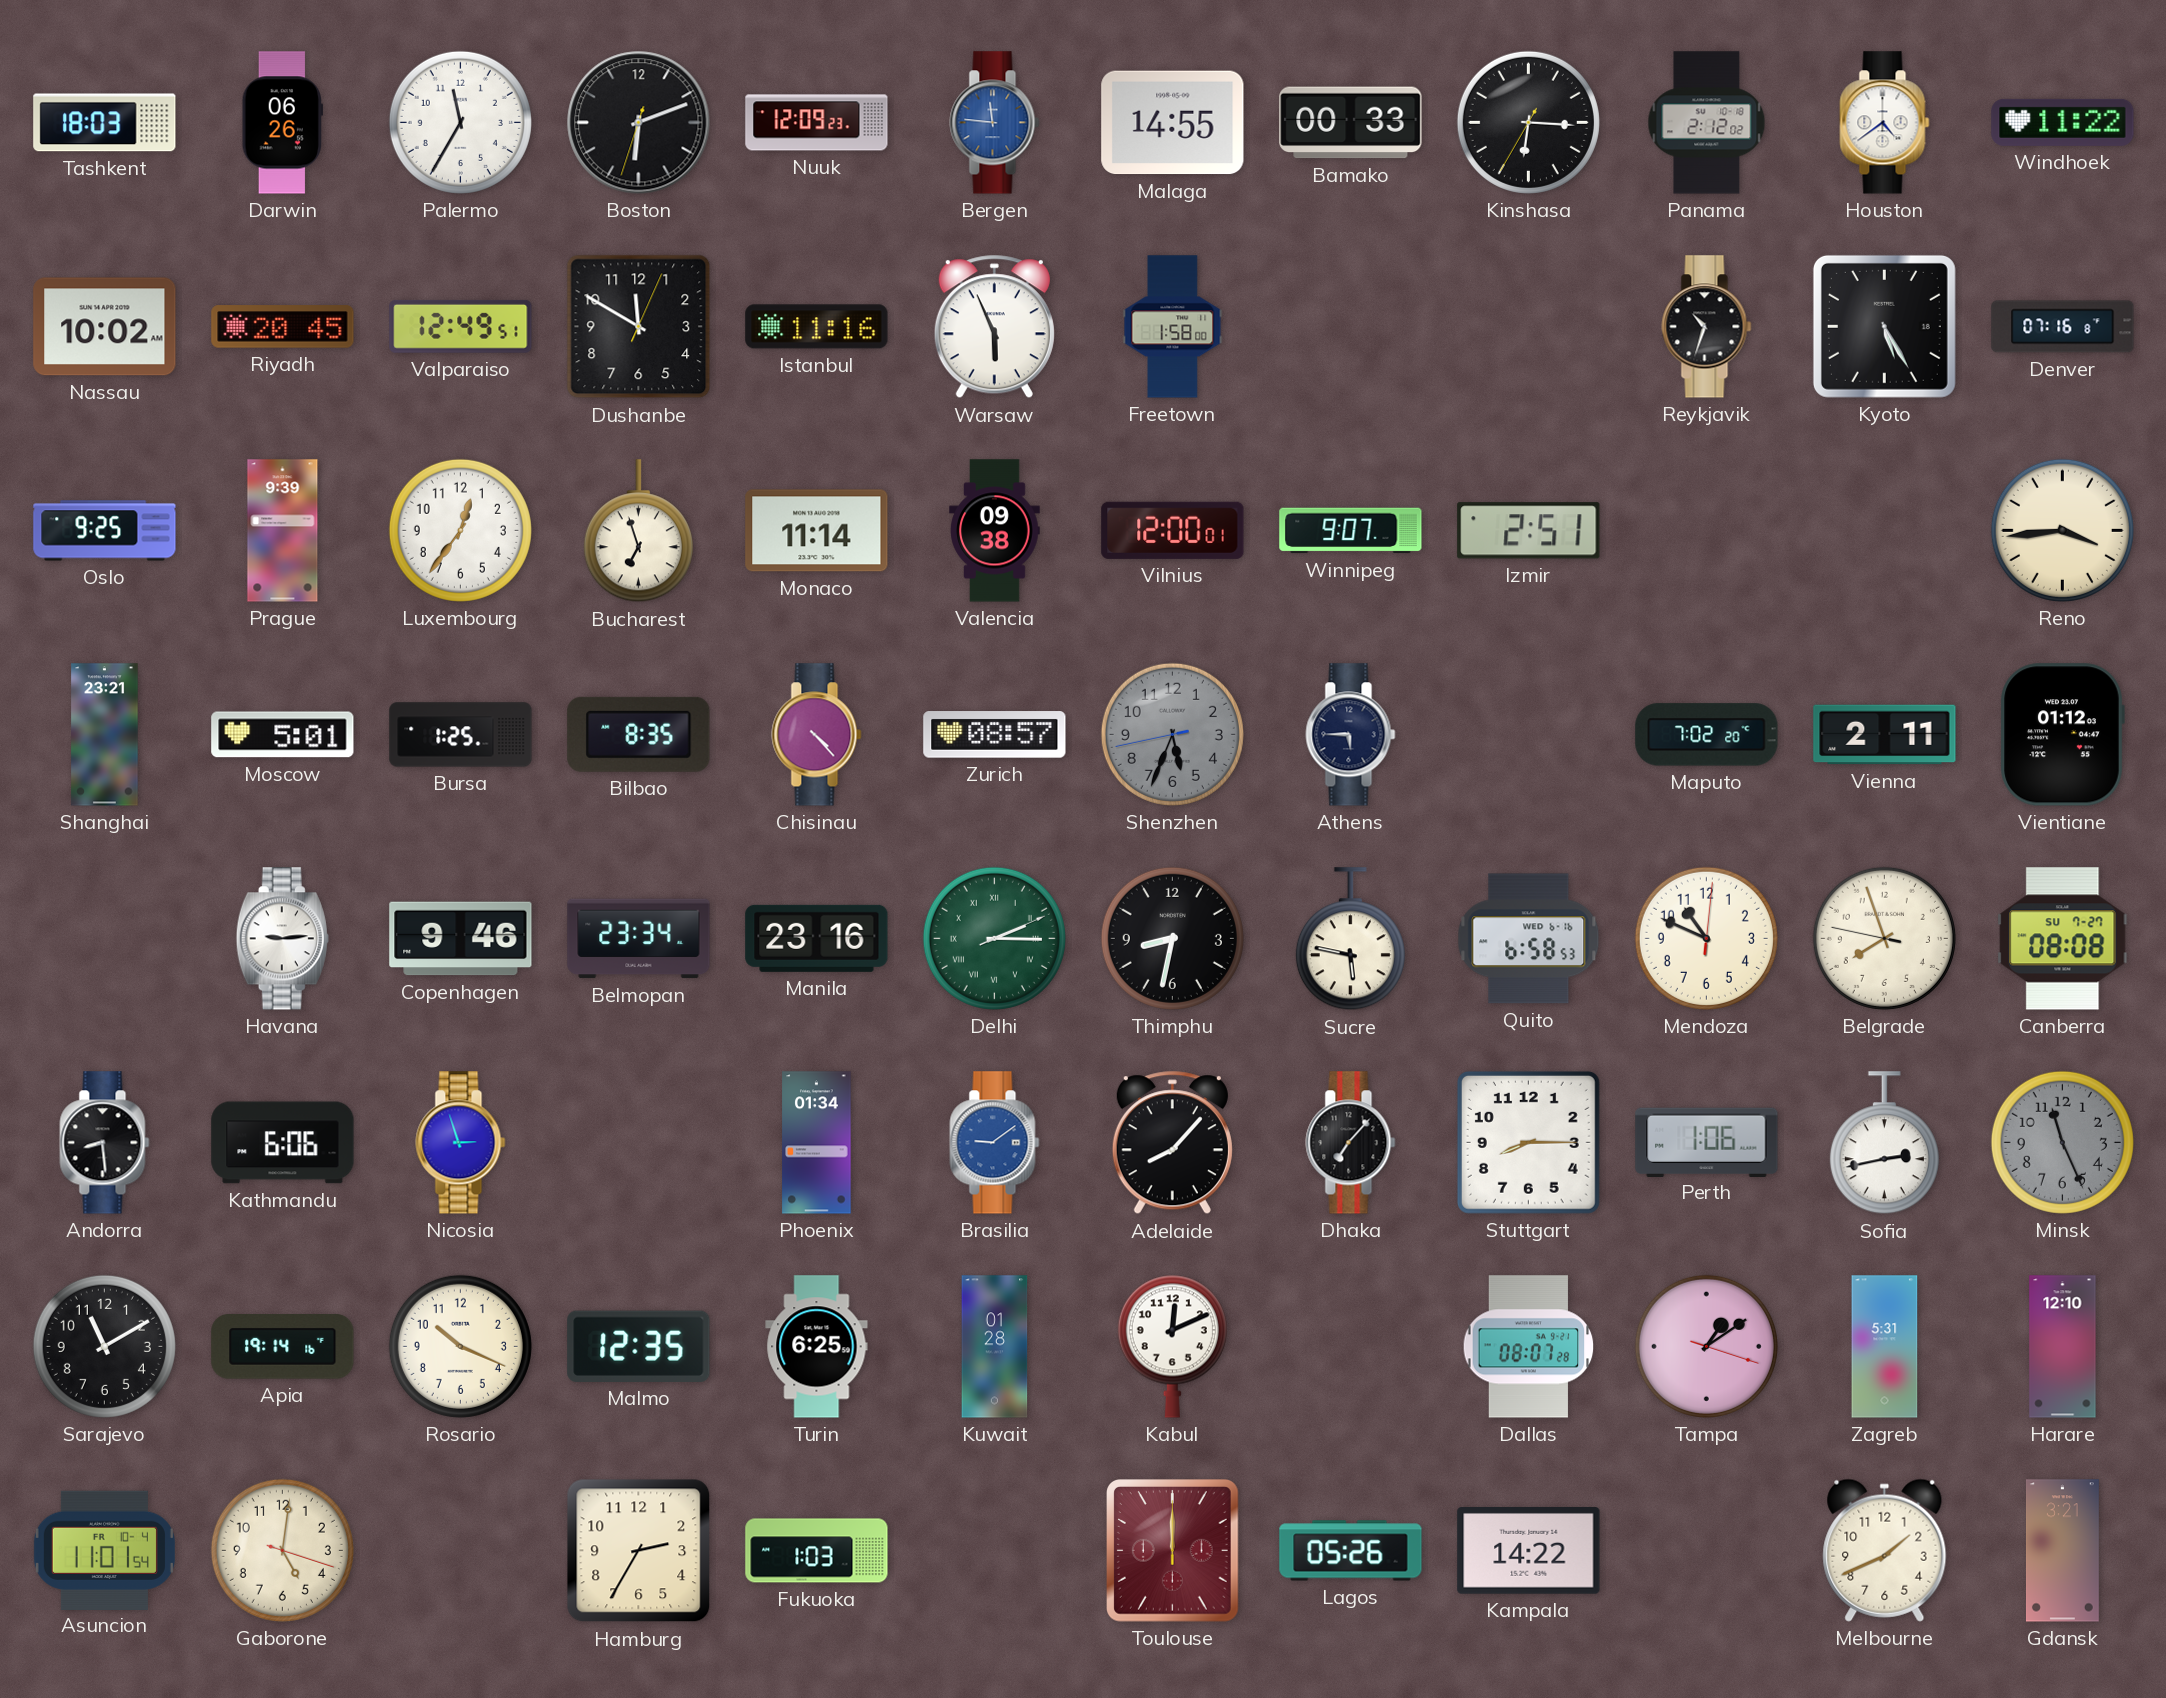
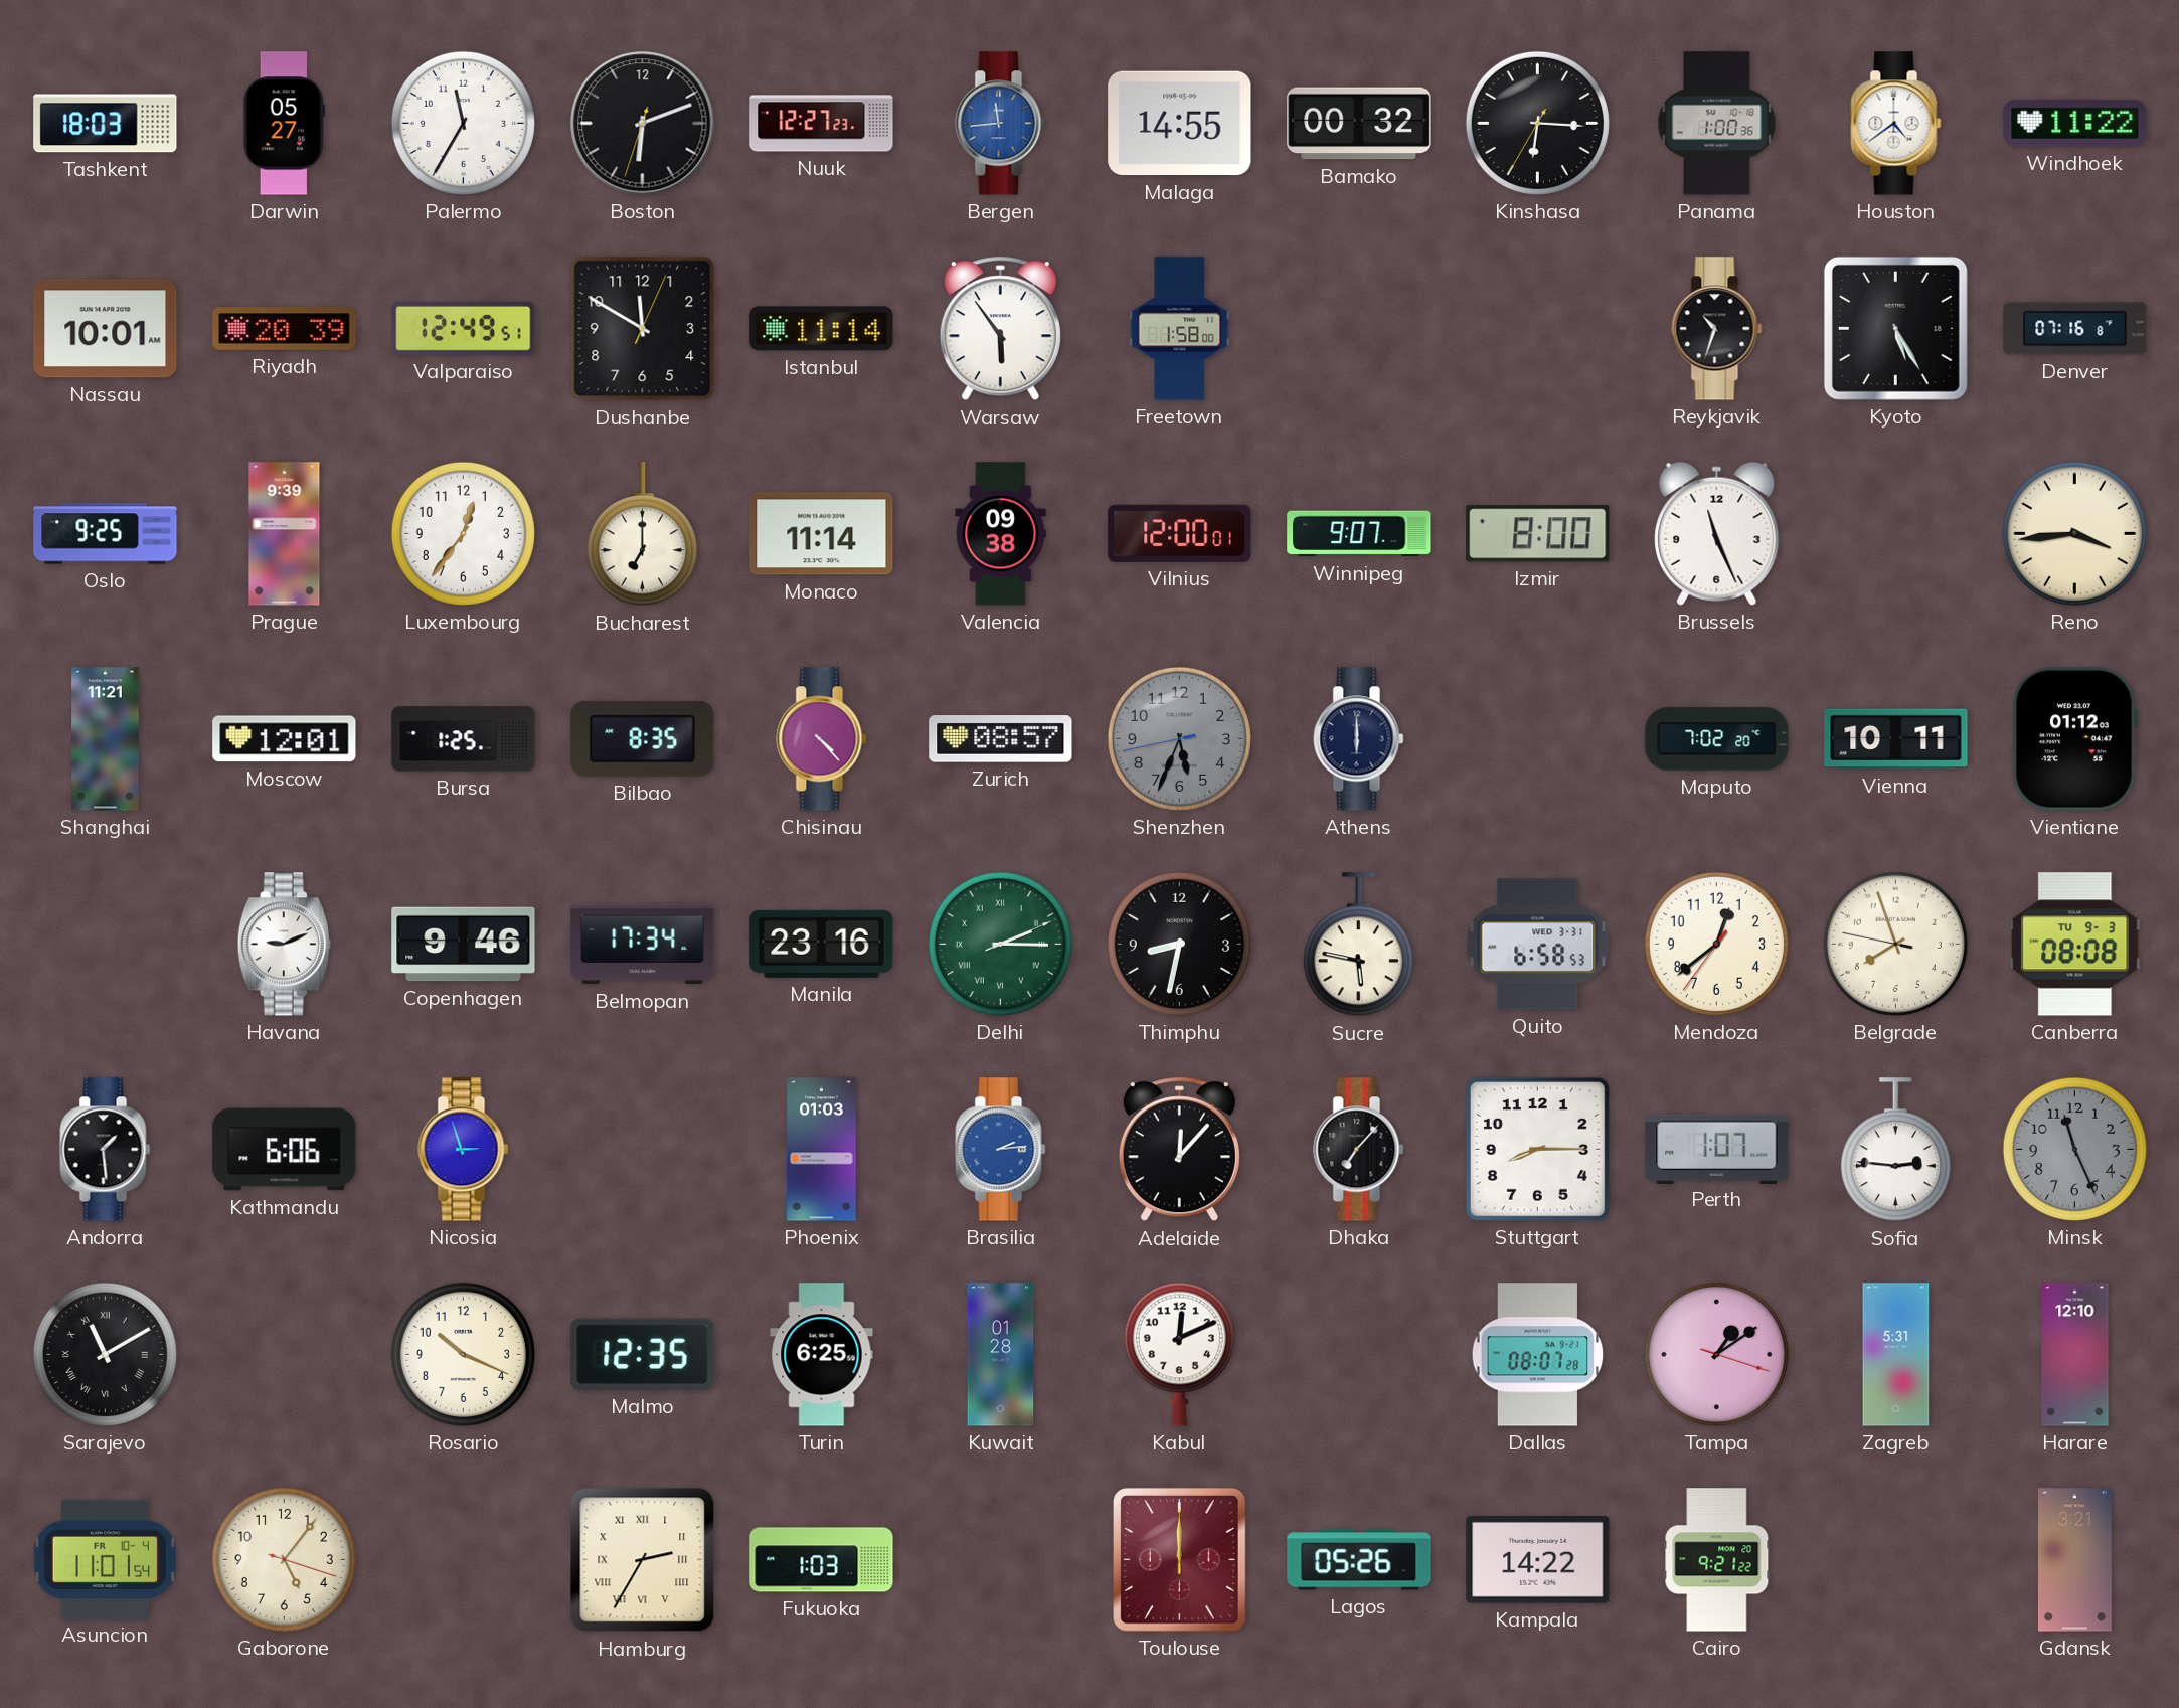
Darwin: 06:26 -> 05:27
Nuuk: 12:09 -> 12:27
Bergen: 11:46 -> 11:44
Bamako: 00:33 -> 00:32
Panama: 2:12 -> 1:00
Nassau: 10:02 -> 10:01
Riyadh: 20:45 -> 20:39
Istanbul: 11:16 -> 11:14
Warsaw: 5:56 -> 5:54
Bucharest: 6:57 -> 7:00
Izmir: 2:51 -> 8:00
Brussels: none -> 11:26
Shanghai: 23:21 -> 11:21
Moscow: 5:01 -> 12:01
Athens: 5:45 -> 6:00
Vienna: 2:11 -> 10:11
Havana: 9:14 -> 9:11
Belmopan: 23:34 -> 17:34
Quito date: WED 6-16 -> WED 3-31
Mendoza: 10:49 -> 12:38
Canberra date: SU 7-27 -> TU 9-3
Andorra: 8:29 -> 1:29
Phoenix: 01:34 -> 01:03
Brasilia: 9:09 -> 2:14
Adelaide: 8:07 -> 12:07
Perth: 1:06 -> 1:07
Sofia: 2:43 -> 2:46
Sarajevo numerals: Arabic -> Roman
Apia: 19:14 -> none
Gaborone: 5:01 -> 5:06
Hamburg numerals: Arabic -> Roman
Cairo: none -> 9:21
Melbourne: 1:41 -> none
